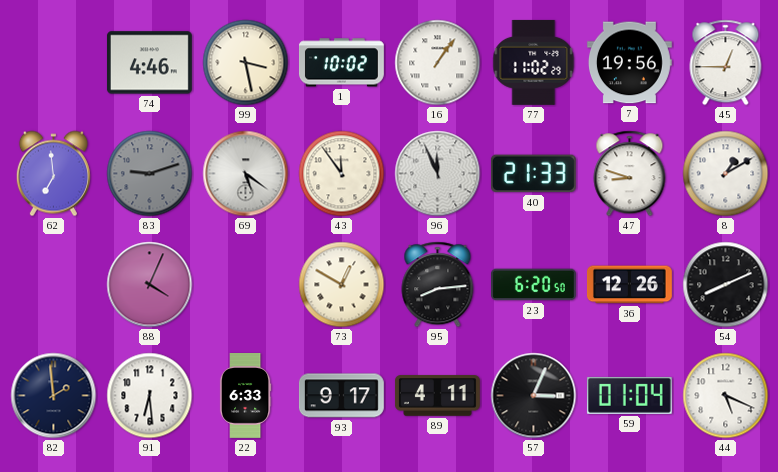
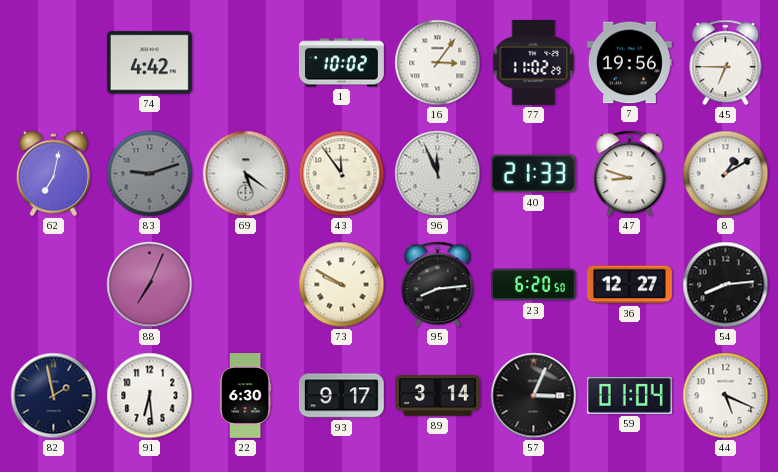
74: 4:46 -> 4:42
99: 3:28 -> none
16: 1:06 -> 3:06
45: 12:45 -> 6:45
62: 6:59 -> 7:02
88: 4:04 -> 7:04
73: 12:50 -> 9:50
36: 12:26 -> 12:27
54: 8:11 -> 8:14
82: 1:59 -> 1:58
22: 6:33 -> 6:30
89: 4:11 -> 3:14
